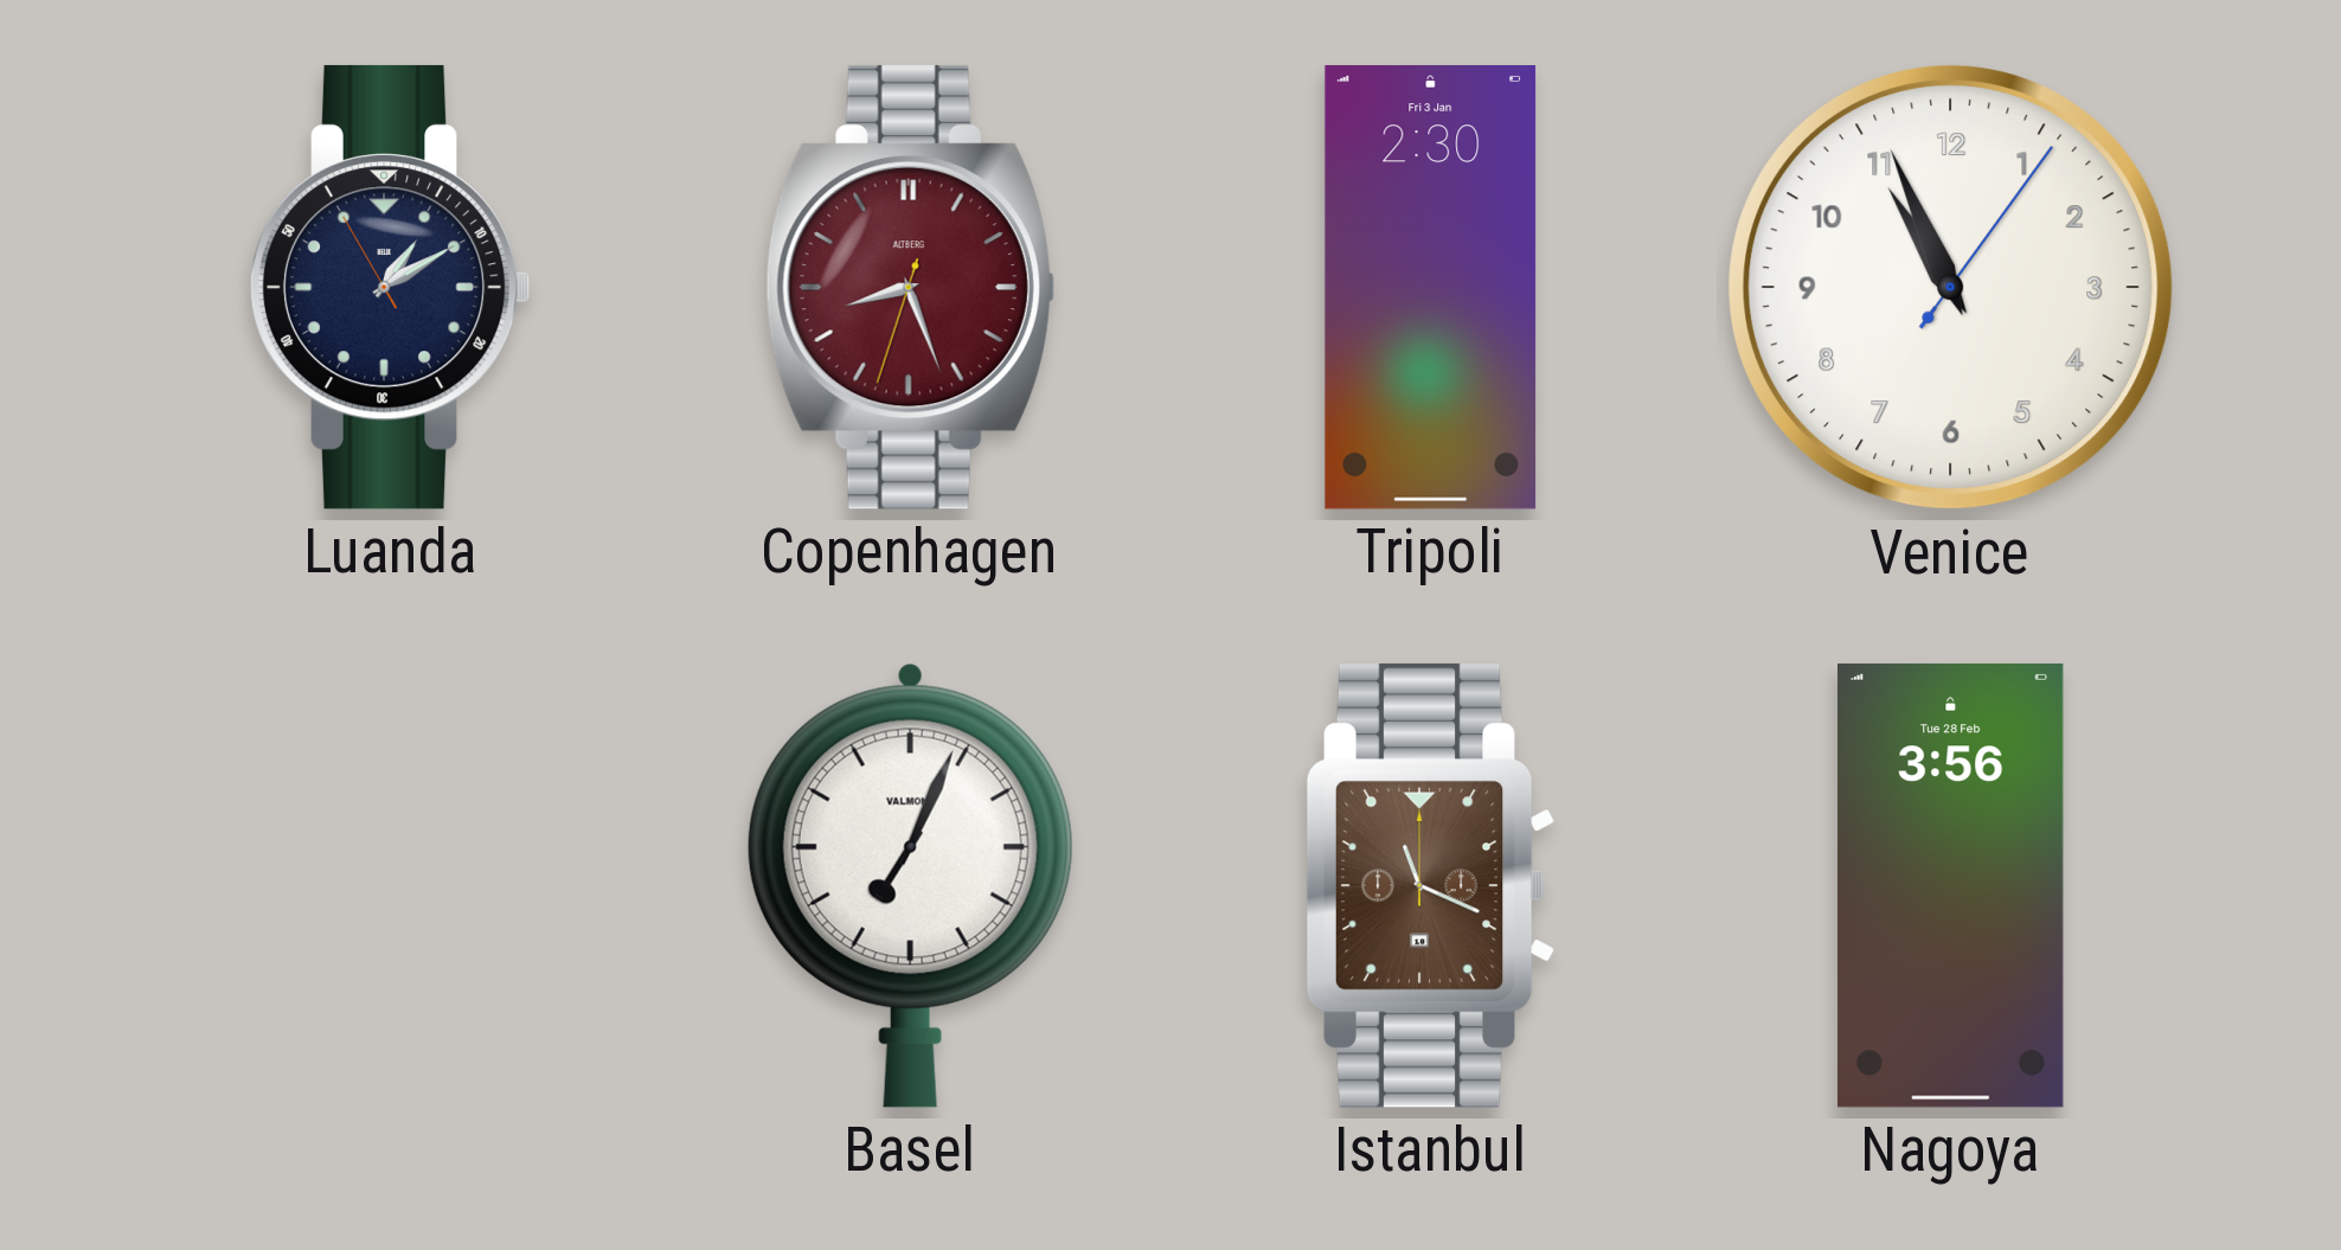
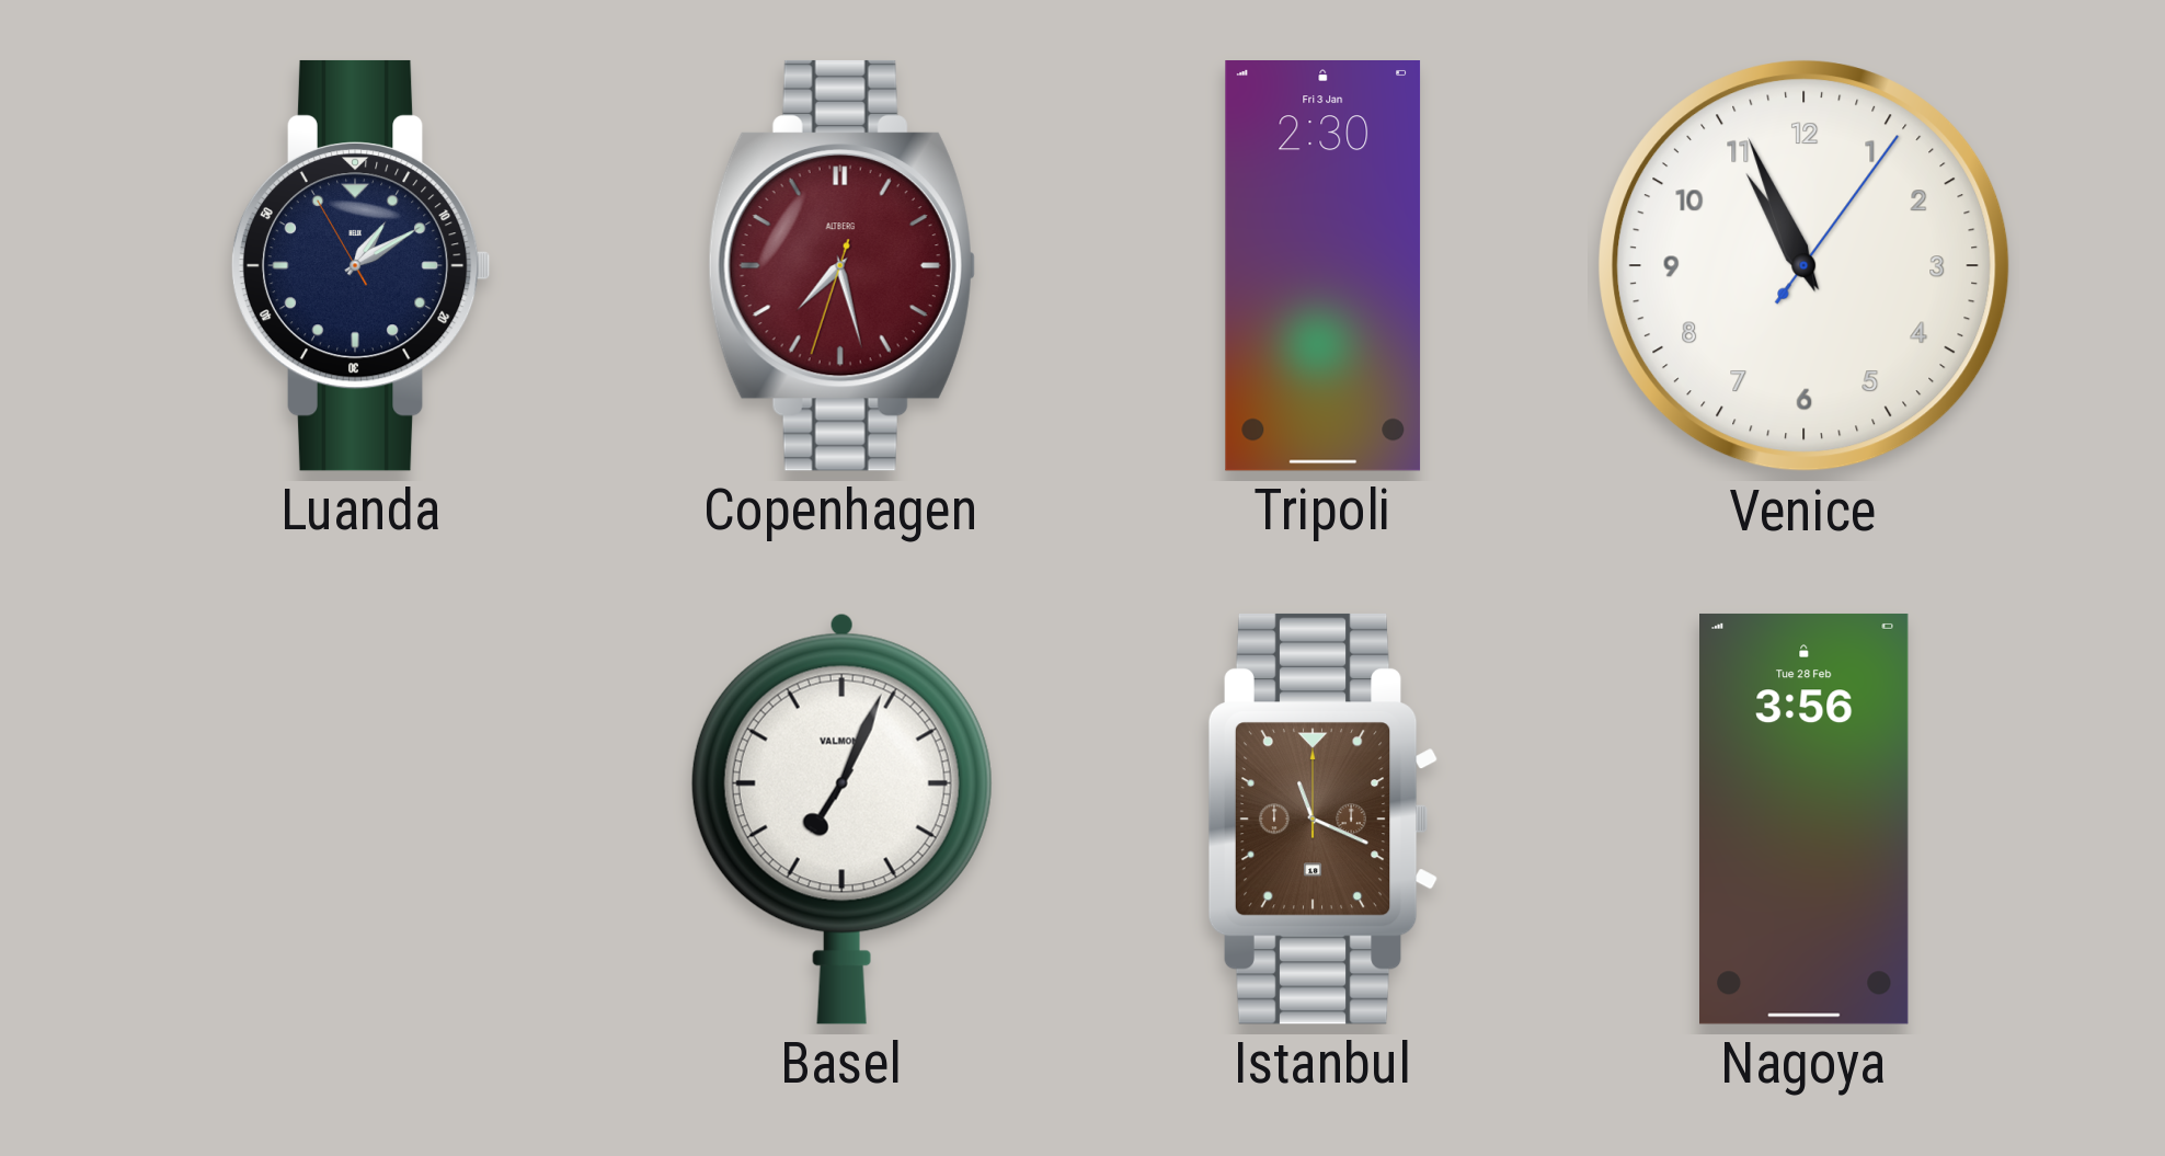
Copenhagen: 8:26 -> 7:27
